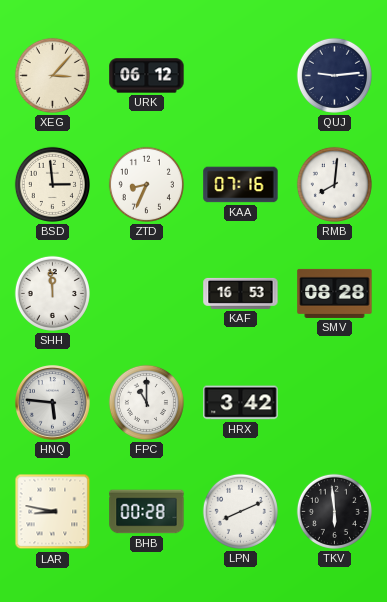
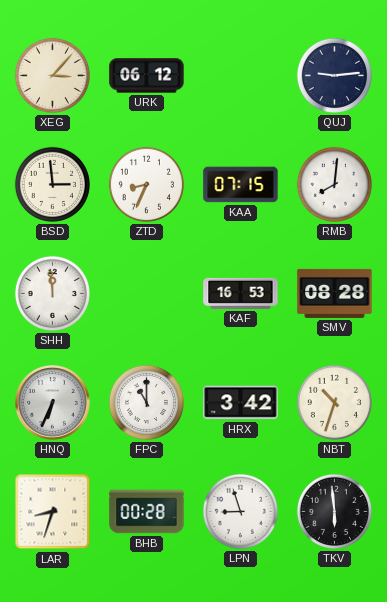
KAA: 07:16 -> 07:15
HNQ: 5:46 -> 6:34
NBT: none -> 10:33
LAR: 8:47 -> 8:33
LPN: 8:11 -> 8:57
